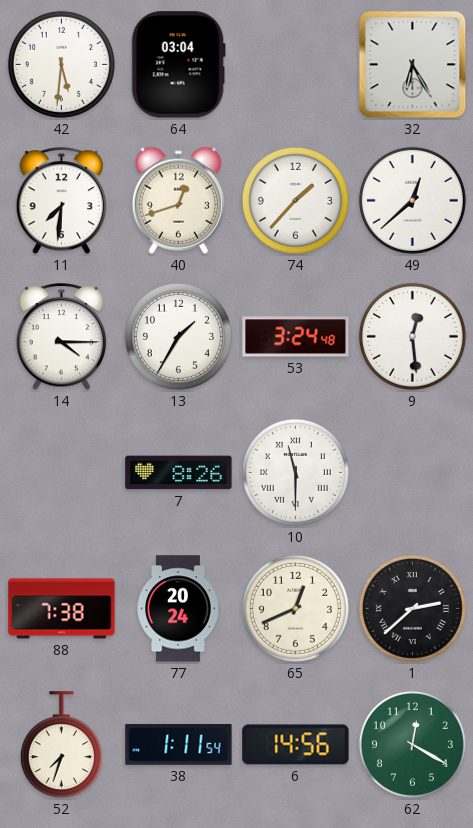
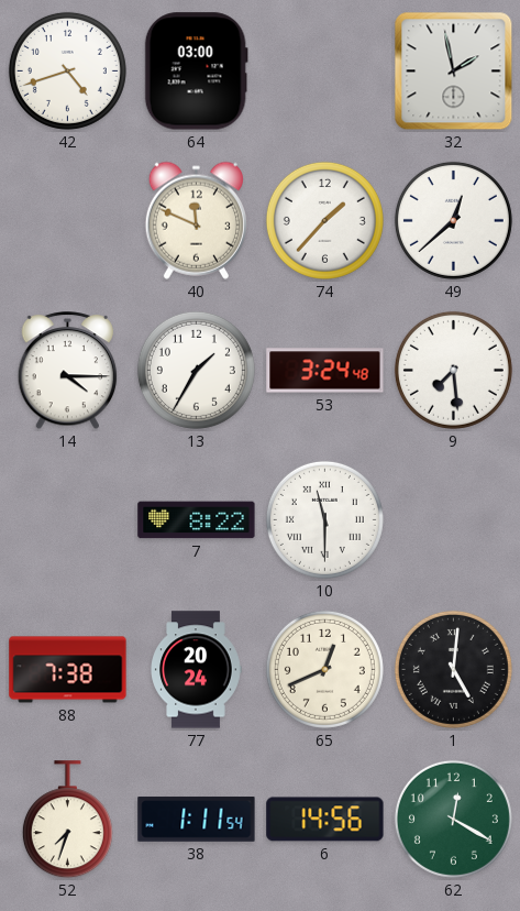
42: 5:31 -> 4:42
64: 03:04 -> 03:00
32: 6:25 -> 1:58
11: 7:31 -> none
40: 12:42 -> 11:49
9: 12:29 -> 7:29
7: 8:26 -> 8:22
1: 2:38 -> 5:01
